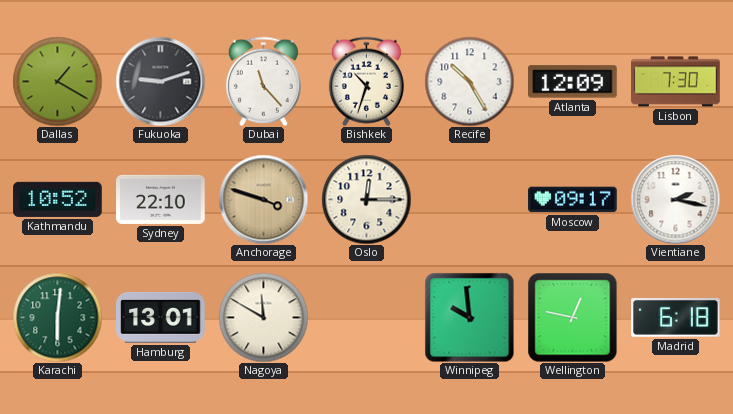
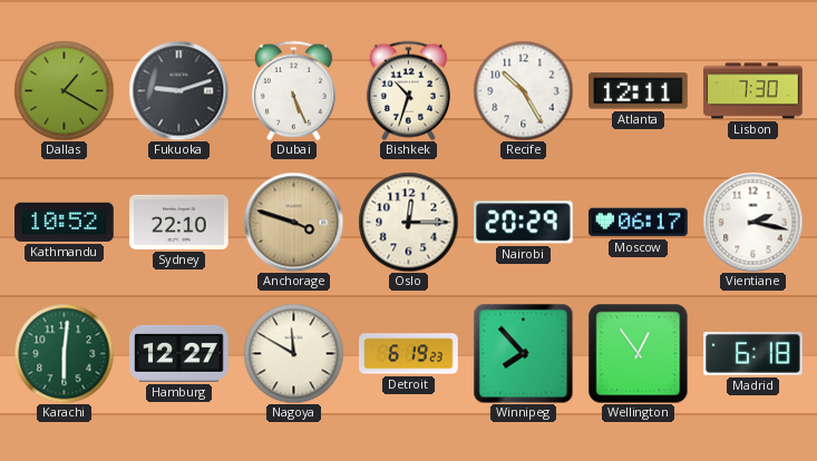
Dubai: 11:23 -> 5:26
Atlanta: 12:09 -> 12:11
Nairobi: none -> 20:29
Moscow: 09:17 -> 06:17
Hamburg: 13:01 -> 12:27
Detroit: none -> 6:19
Winnipeg: 9:59 -> 7:53
Wellington: 12:47 -> 12:54
